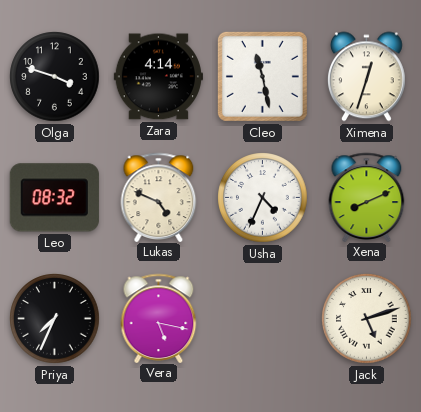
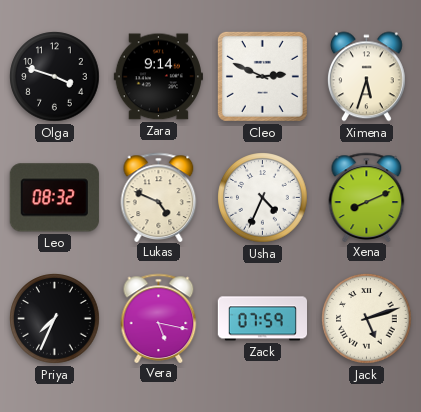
Zara: 4:14 -> 9:14
Cleo: 11:28 -> 2:49
Ximena: 12:33 -> 5:33
Zack: none -> 07:59
